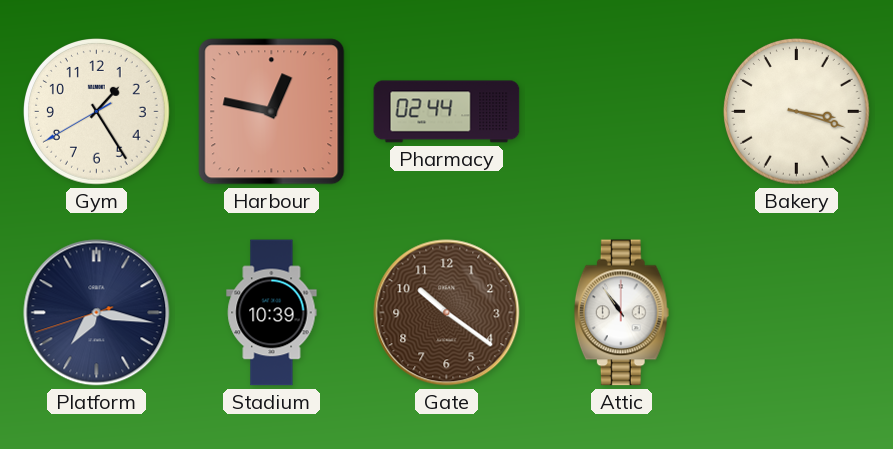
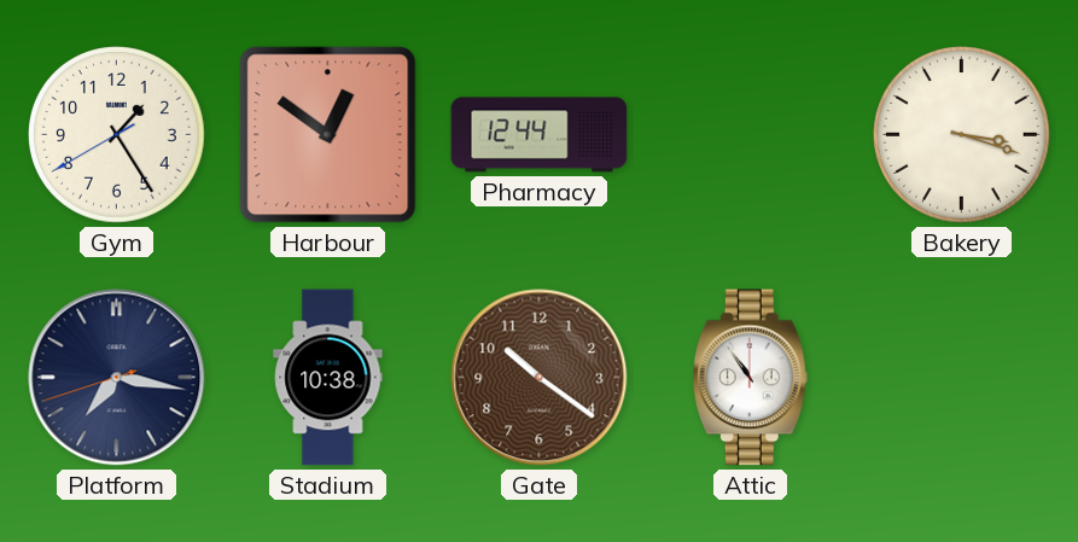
Harbour: 12:47 -> 12:51
Pharmacy: 02:44 -> 12:44
Stadium: 10:39 -> 10:38
